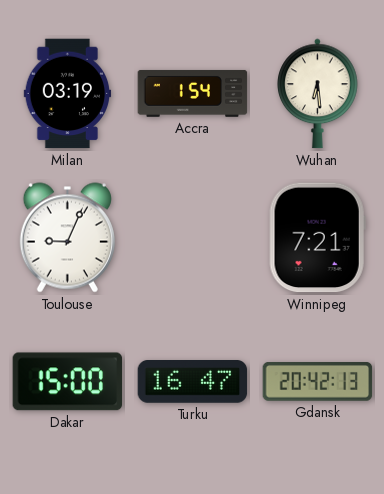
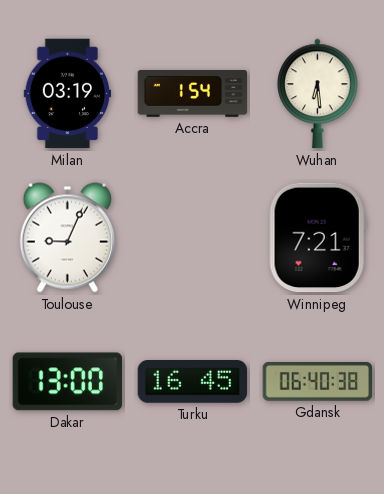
Dakar: 15:00 -> 13:00
Turku: 16:47 -> 16:45
Gdansk: 20:42 -> 06:40
